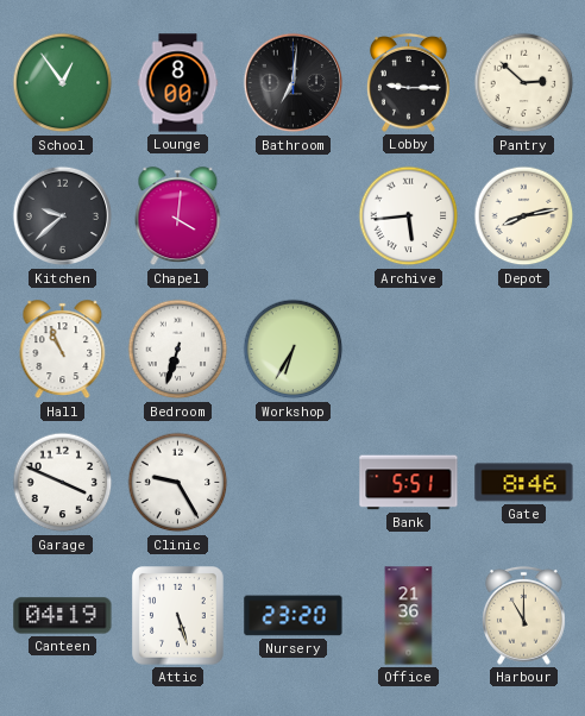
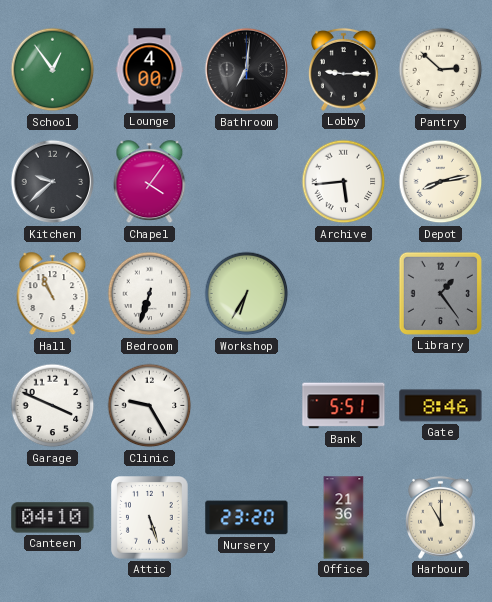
Lounge: 8:00 -> 4:00
Chapel: 4:01 -> 4:06
Library: none -> 1:24
Canteen: 04:19 -> 04:10
